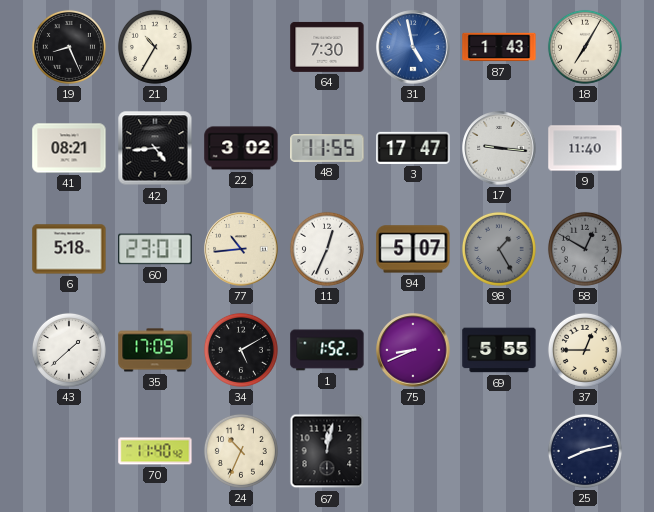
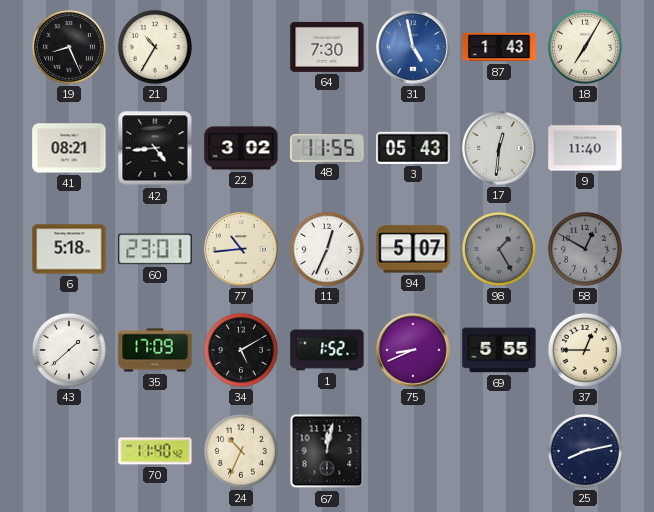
3: 17:47 -> 05:43
17: 9:16 -> 12:31
